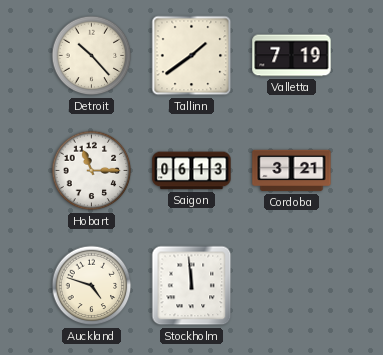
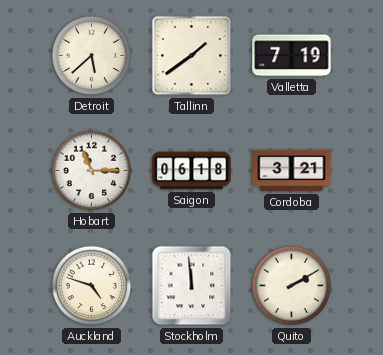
Detroit: 10:23 -> 5:38
Saigon: 06:13 -> 06:18
Quito: none -> 2:10
